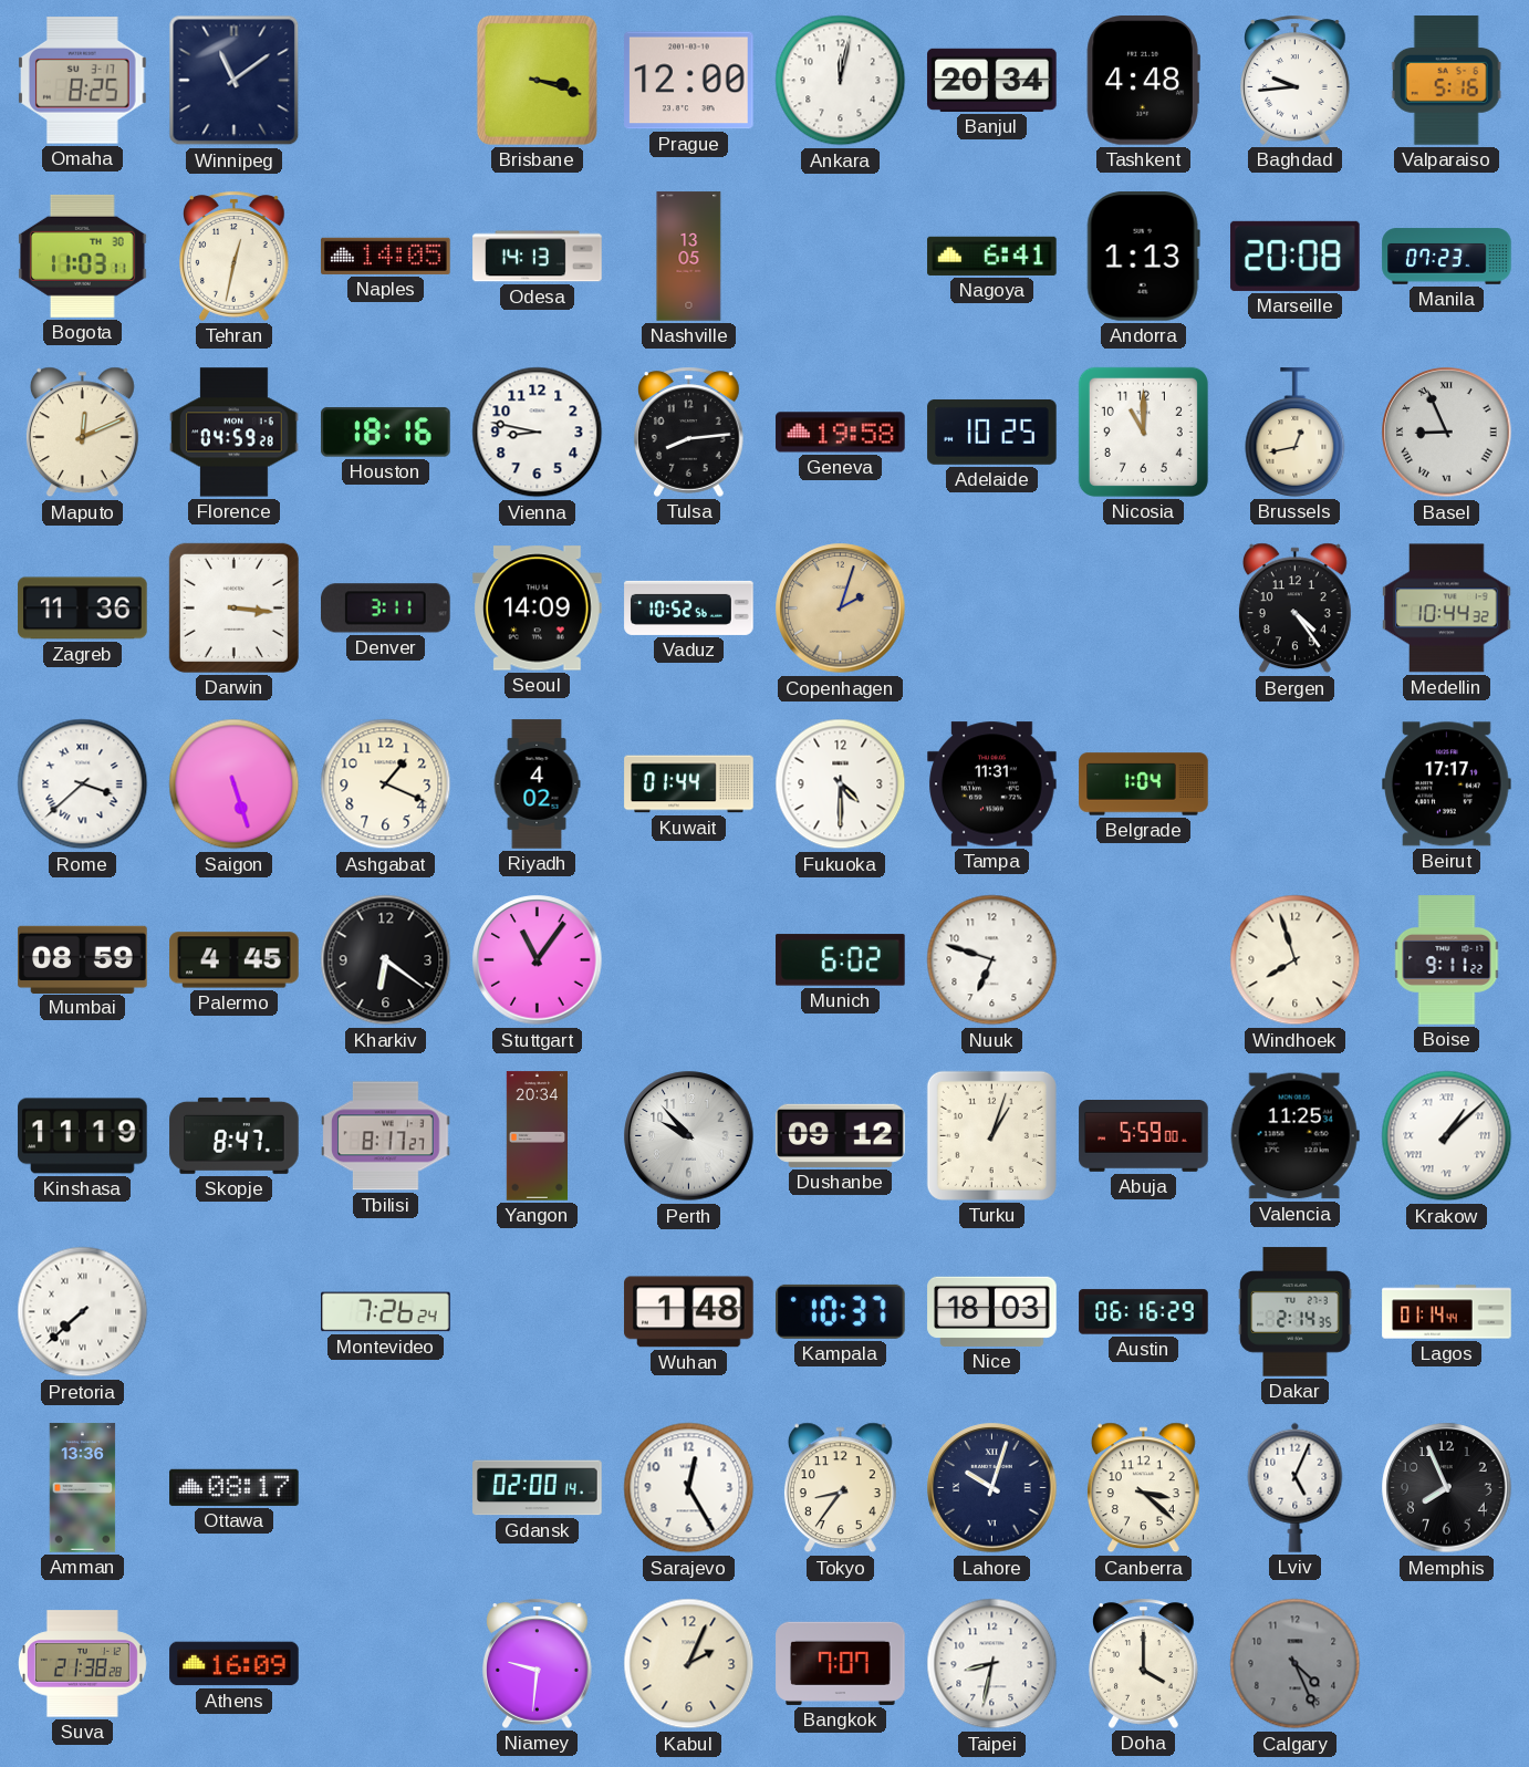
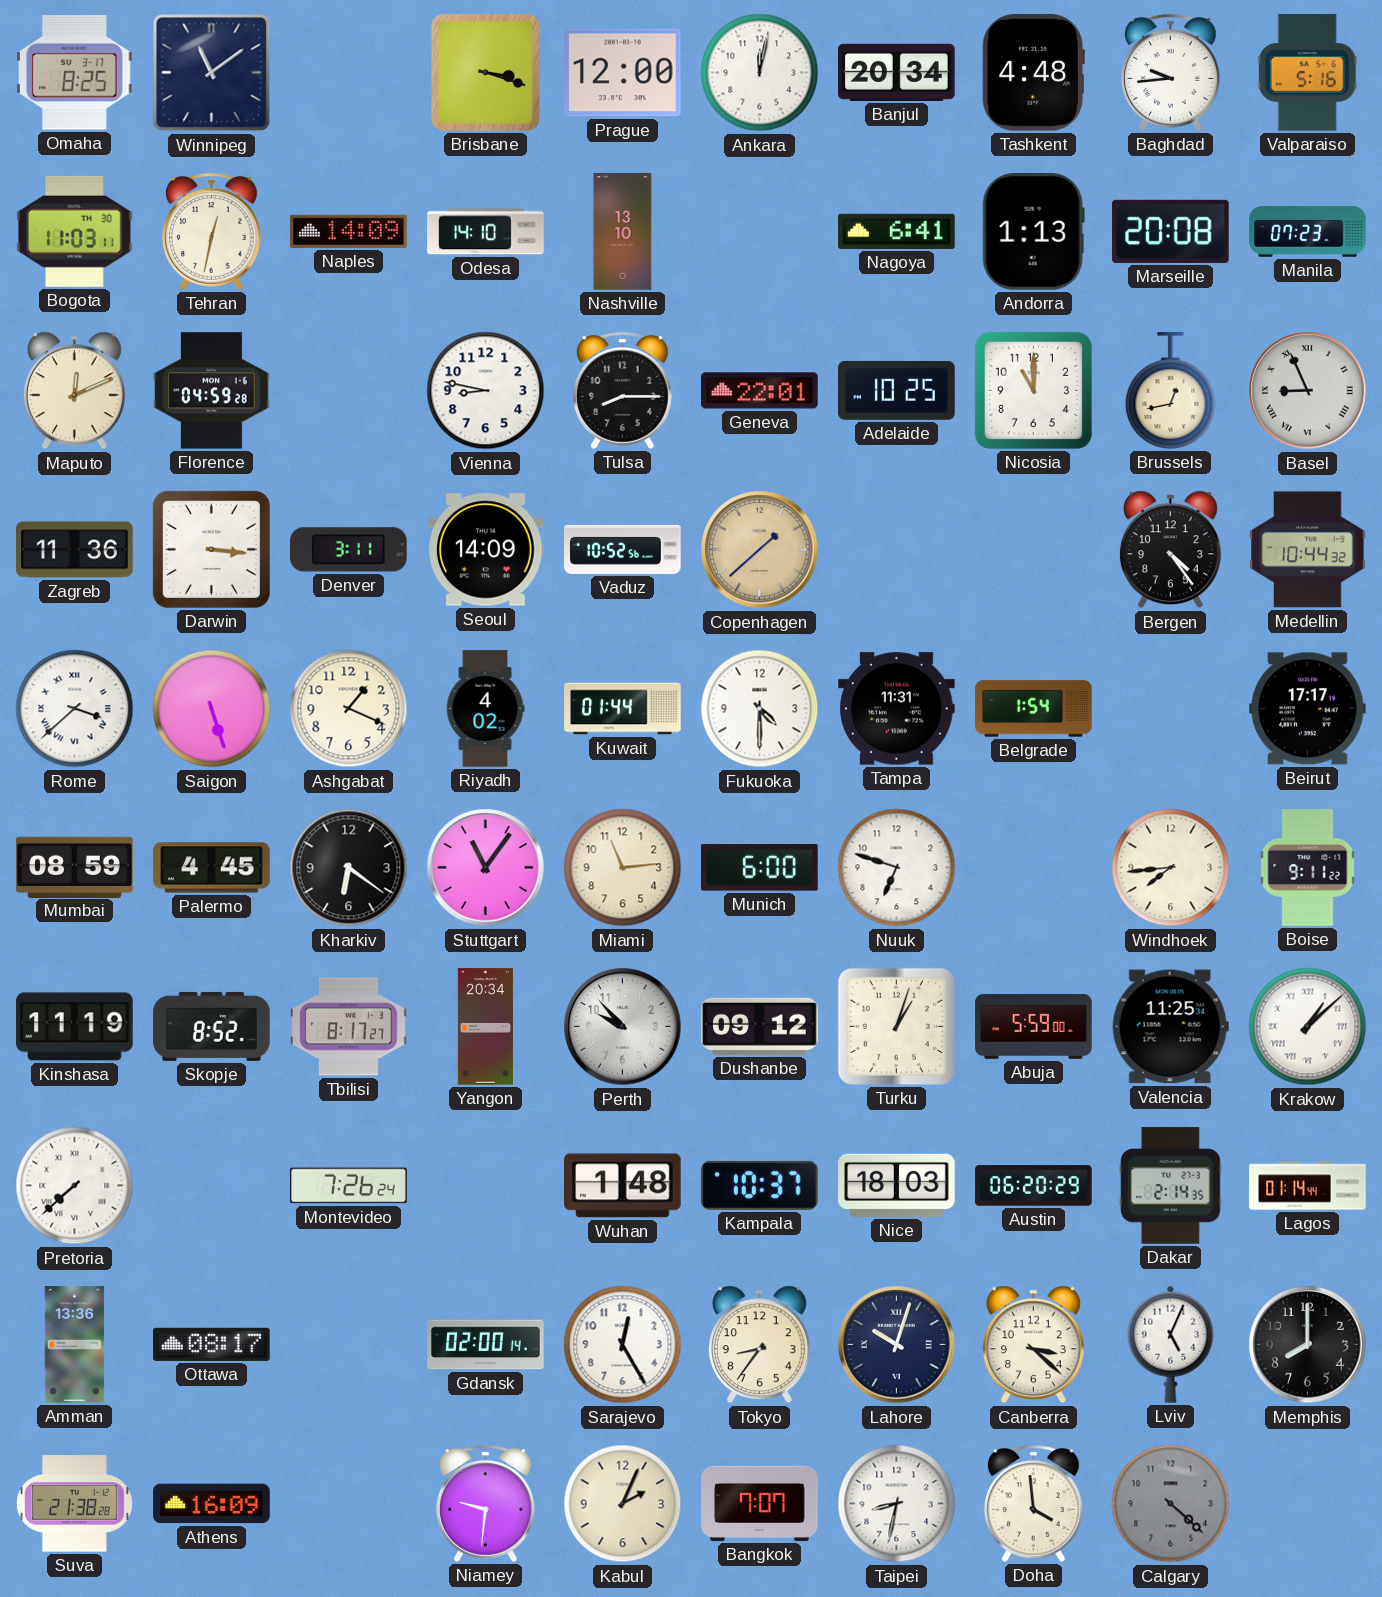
Naples: 14:05 -> 14:09
Odesa: 14:13 -> 14:10
Nashville: 13:05 -> 13:10
Houston: 18:16 -> none
Tulsa: 8:14 -> 8:15
Geneva: 19:58 -> 22:01
Copenhagen: 2:03 -> 1:38
Belgrade: 1:04 -> 1:54
Miami: none -> 11:14
Munich: 6:02 -> 6:00
Windhoek: 7:57 -> 7:44
Skopje: 8:47 -> 8:52
Austin: 06:16 -> 06:20
Memphis: 7:56 -> 8:00
Doha: 4:00 -> 3:59
Calgary: 4:26 -> 4:22
